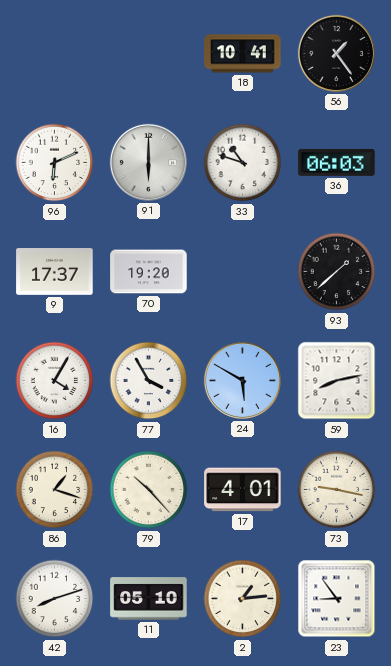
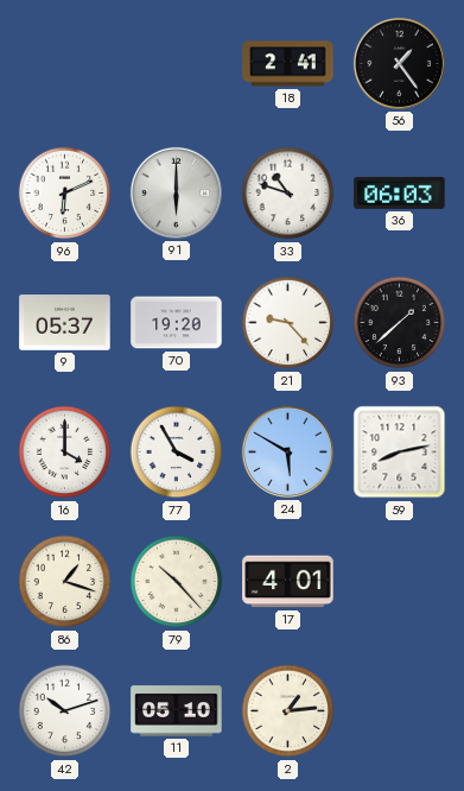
18: 10:41 -> 2:41
9: 17:37 -> 05:37
21: none -> 9:23
16: 4:05 -> 4:00
73: 9:17 -> none
42: 8:12 -> 10:12
23: 8:54 -> none
